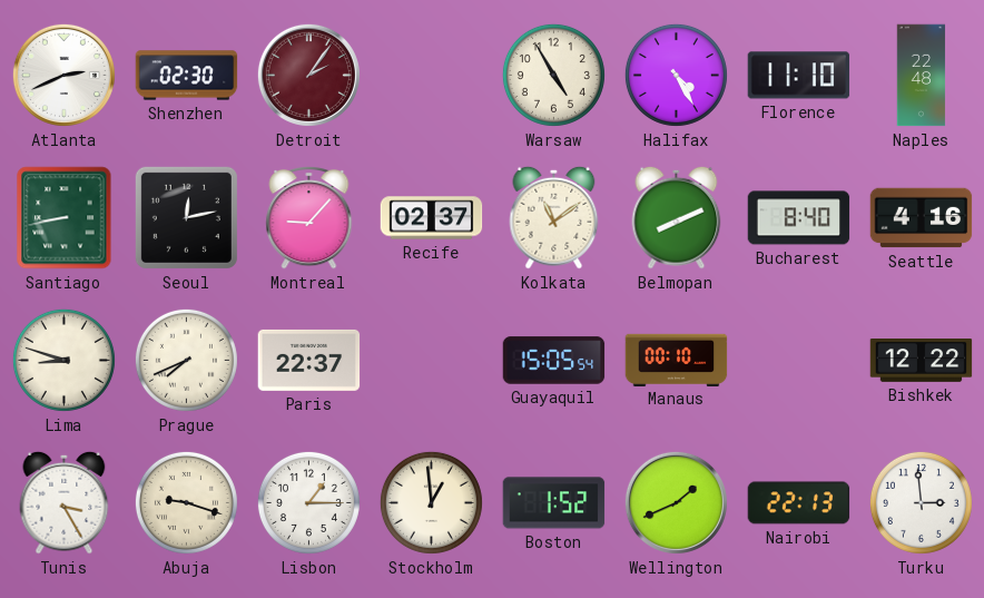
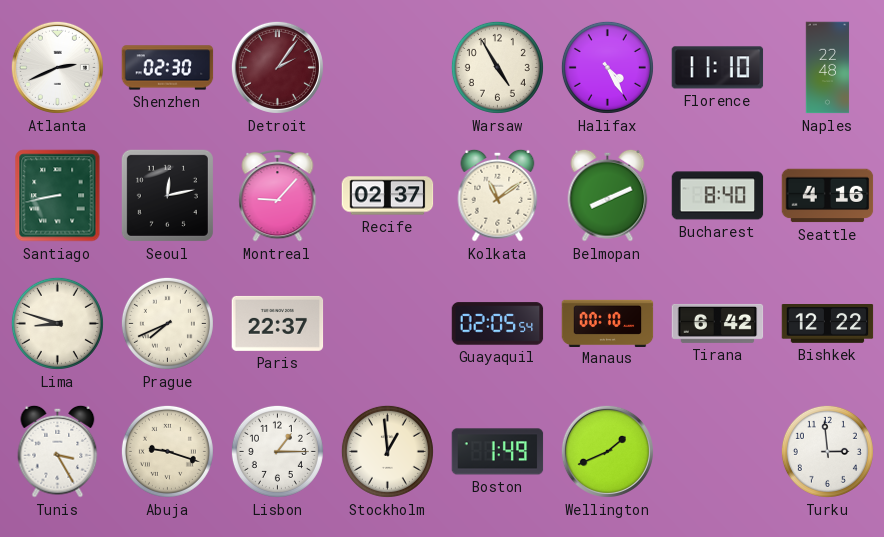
Guayaquil: 15:05 -> 02:05
Tirana: none -> 6:42
Boston: 1:52 -> 1:49
Nairobi: 22:13 -> none
